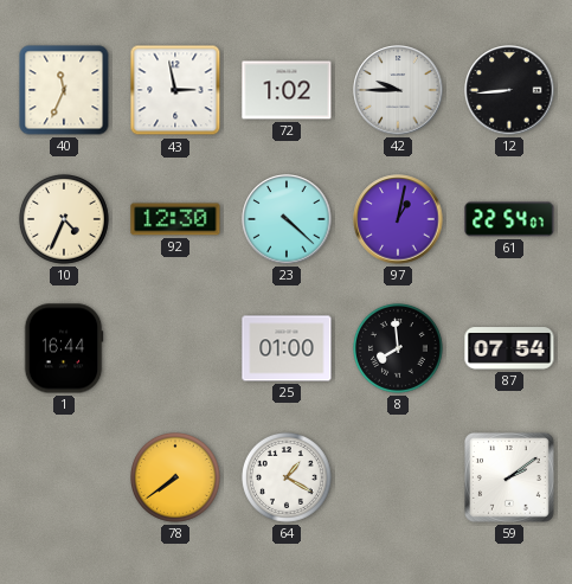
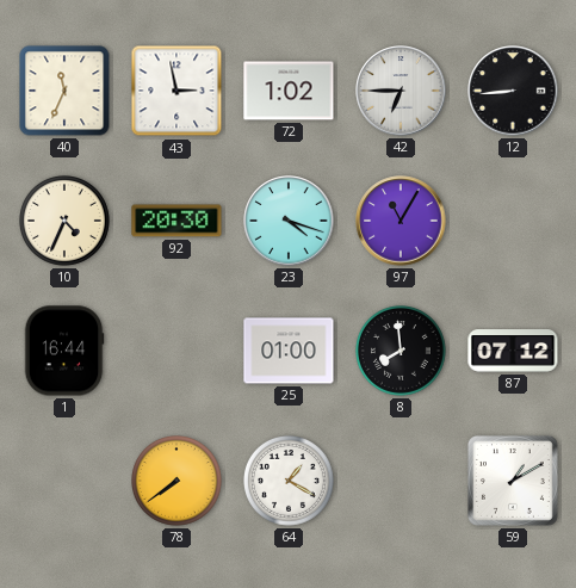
42: 9:45 -> 6:45
92: 12:30 -> 20:30
23: 4:22 -> 4:18
97: 1:02 -> 11:05
61: 22:54 -> none
87: 07:54 -> 07:12
59: 2:09 -> 1:10
